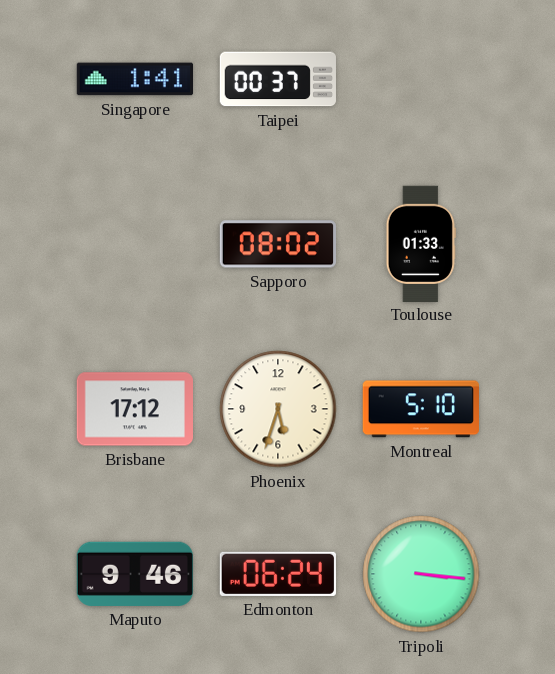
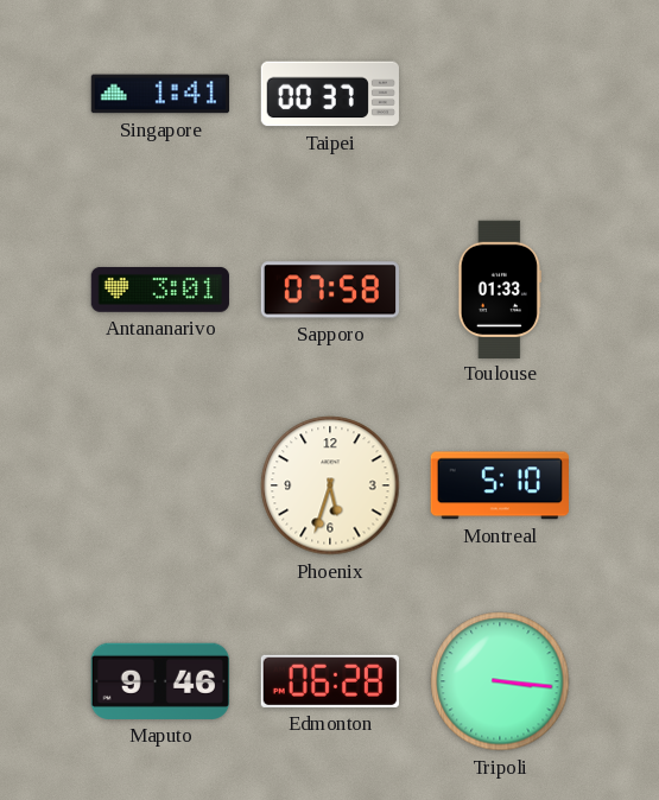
Antananarivo: none -> 3:01
Sapporo: 08:02 -> 07:58
Brisbane: 17:12 -> none
Edmonton: 06:24 -> 06:28
